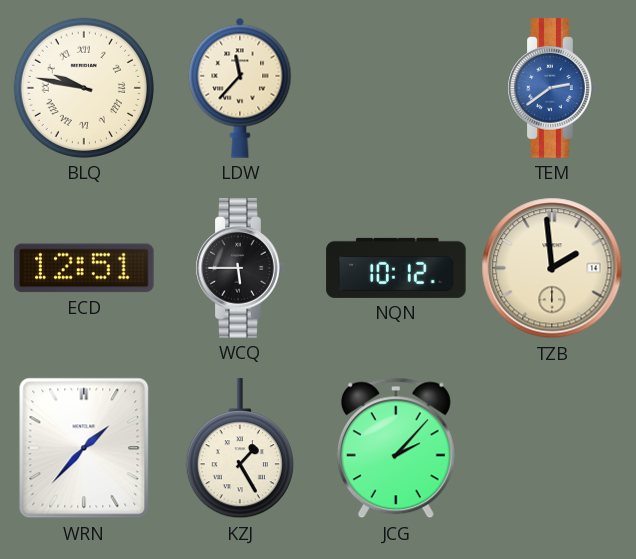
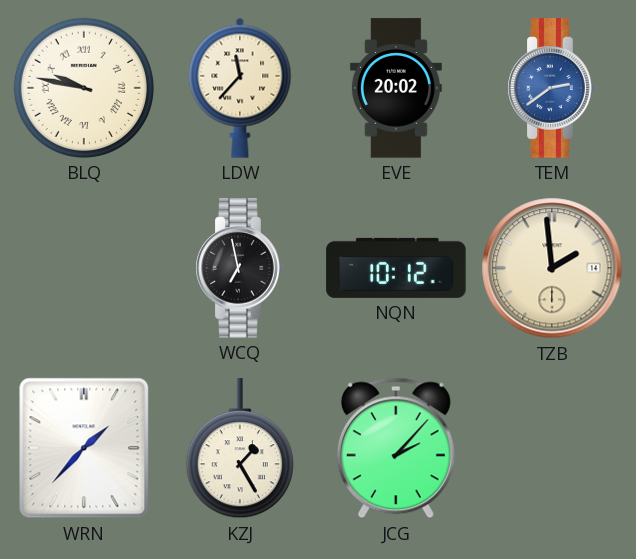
EVE: none -> 20:02
ECD: 12:51 -> none
WCQ: 5:45 -> 6:58
